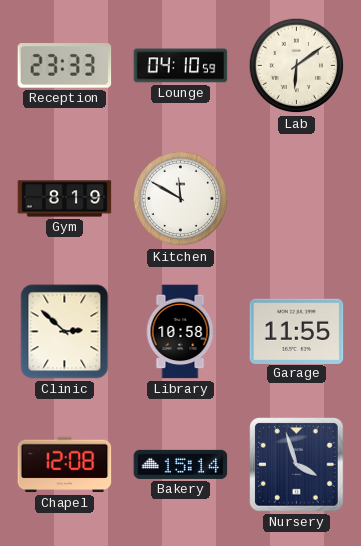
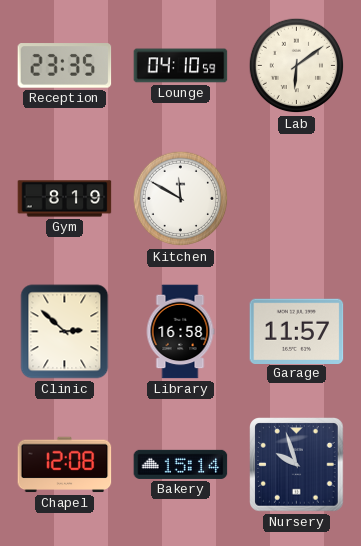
Reception: 23:33 -> 23:35
Library: 10:58 -> 16:58
Garage: 11:55 -> 11:57
Nursery: 3:57 -> 9:57
